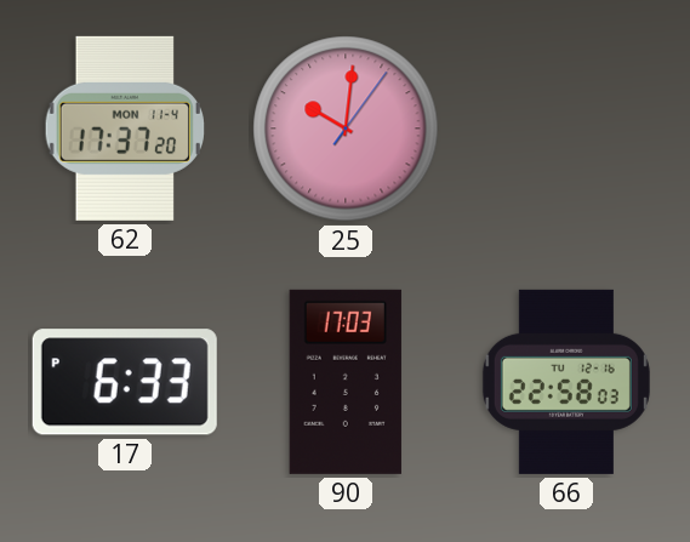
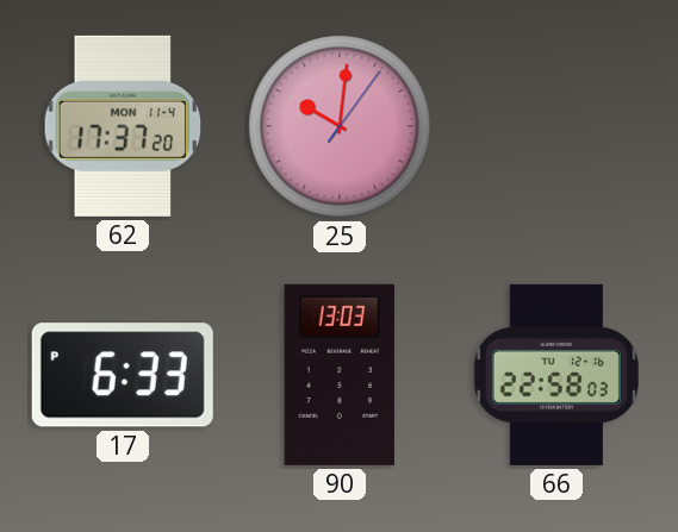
90: 17:03 -> 13:03
